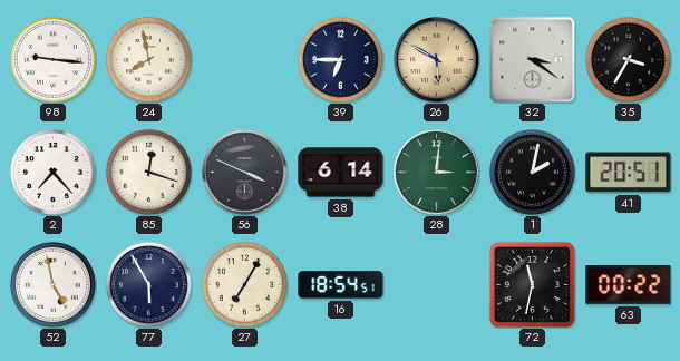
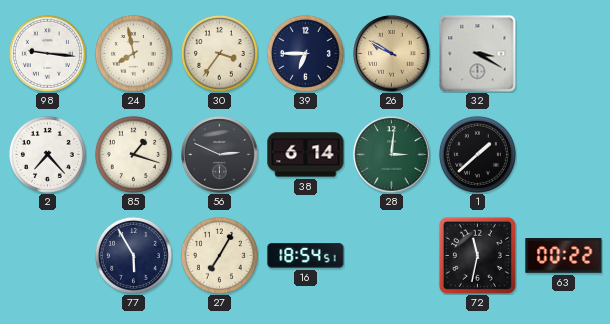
30: none -> 3:36
26: 5:50 -> 9:50
32: 3:21 -> 3:20
35: 3:35 -> none
85: 12:18 -> 1:18
56: 3:49 -> 2:49
1: 2:02 -> 1:38
41: 20:51 -> none
52: 4:58 -> none
